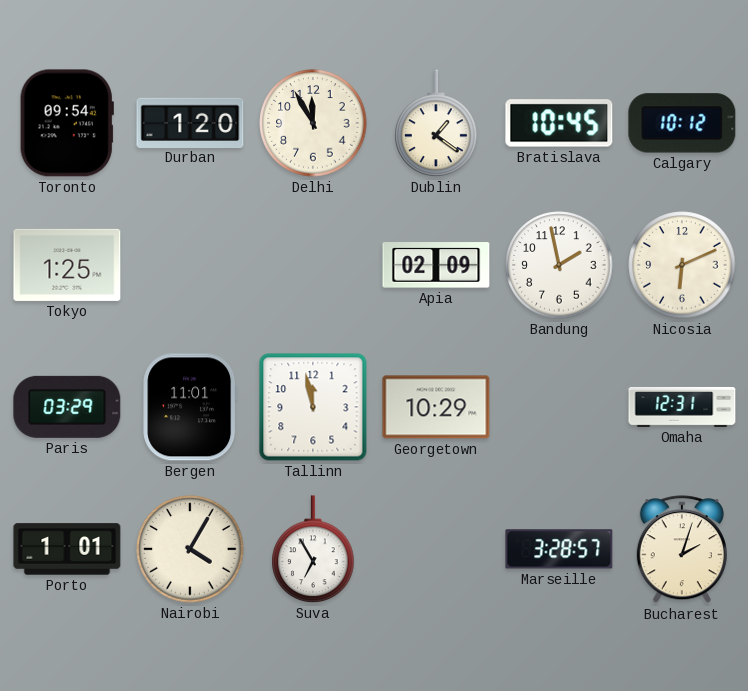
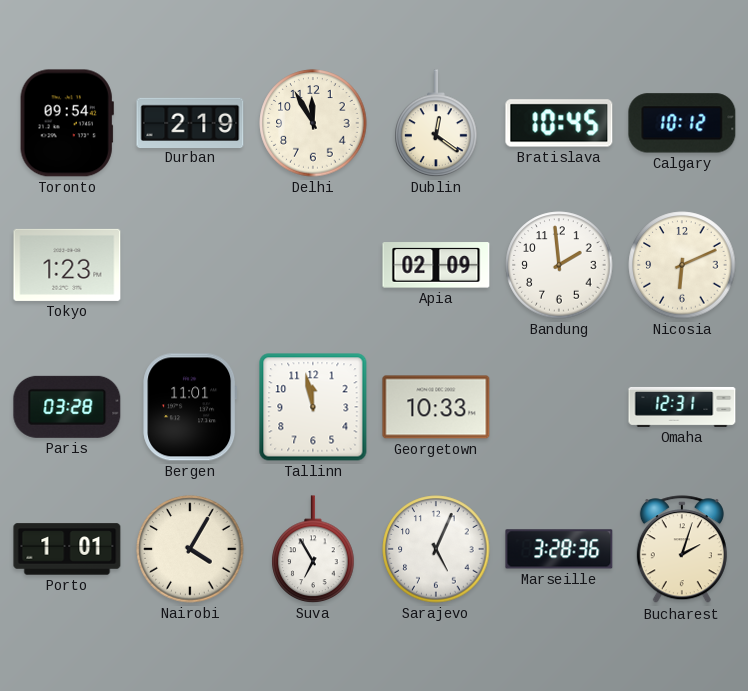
Durban: 1:20 -> 2:19
Dublin: 1:21 -> 12:21
Tokyo: 1:25 -> 1:23
Bandung: 1:58 -> 1:59
Paris: 03:29 -> 03:28
Georgetown: 10:29 -> 10:33
Sarajevo: none -> 5:04
Marseille: 3:28:57 -> 3:28:36
